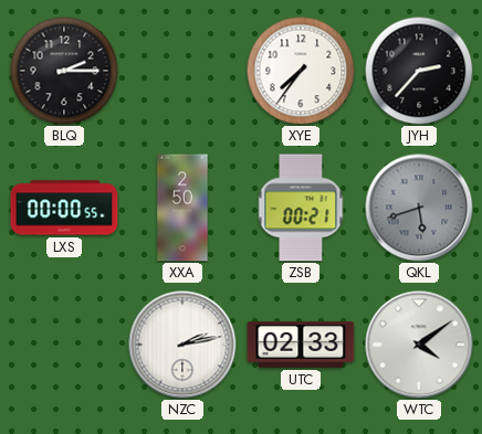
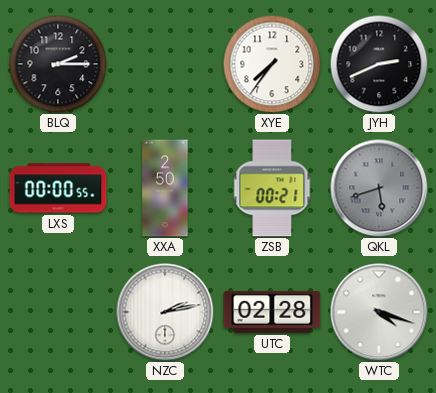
JYH: 2:37 -> 2:41
UTC: 02:33 -> 02:28
WTC: 4:09 -> 4:18
